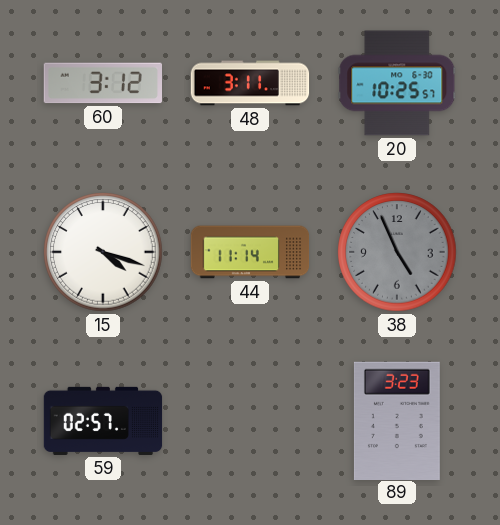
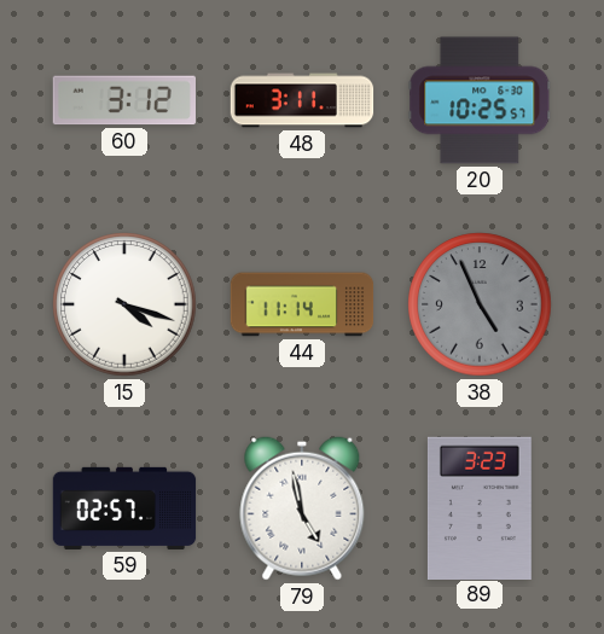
79: none -> 4:58
